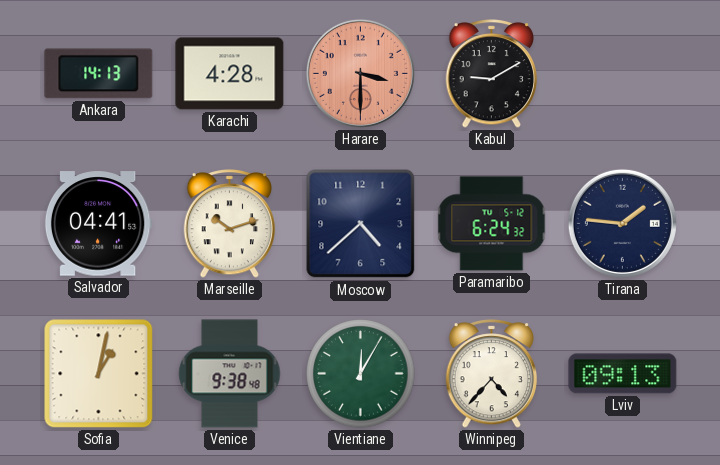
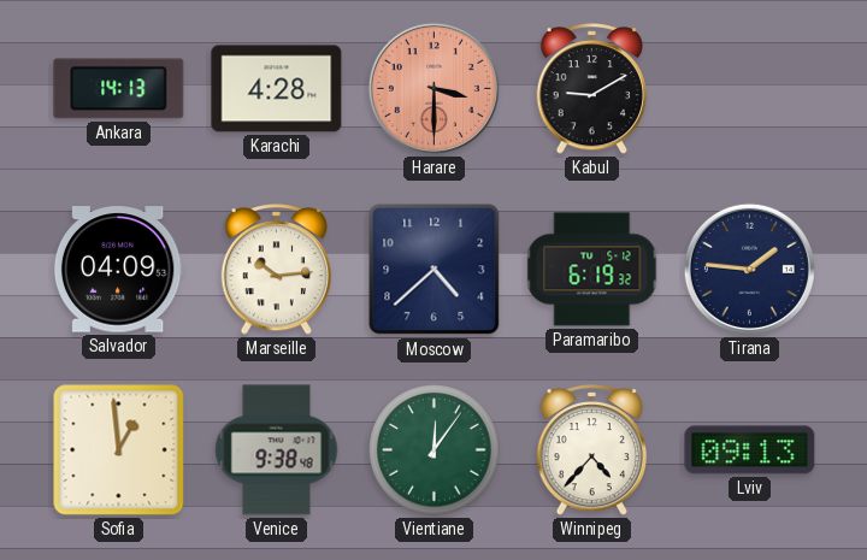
Salvador: 04:41 -> 04:09
Marseille: 10:12 -> 10:14
Paramaribo: 6:24 -> 6:19
Sofia: 1:02 -> 12:59
Vientiane: 12:05 -> 12:06
